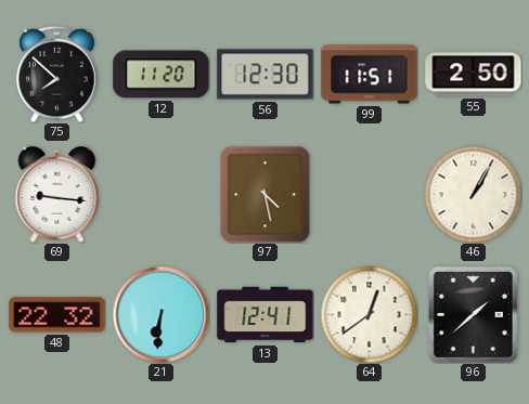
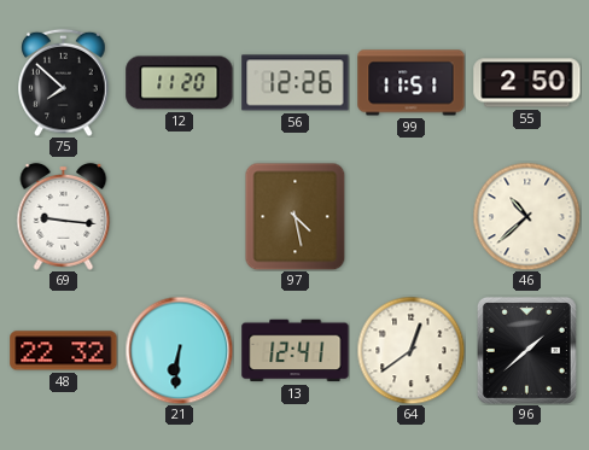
56: 12:30 -> 12:26
46: 1:05 -> 10:38
